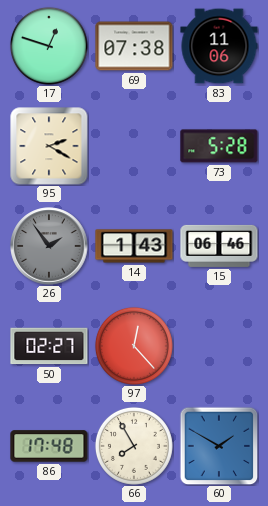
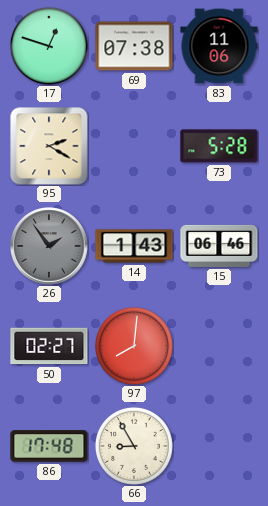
97: 12:23 -> 8:01
66: 7:55 -> 8:55
60: 1:50 -> none
